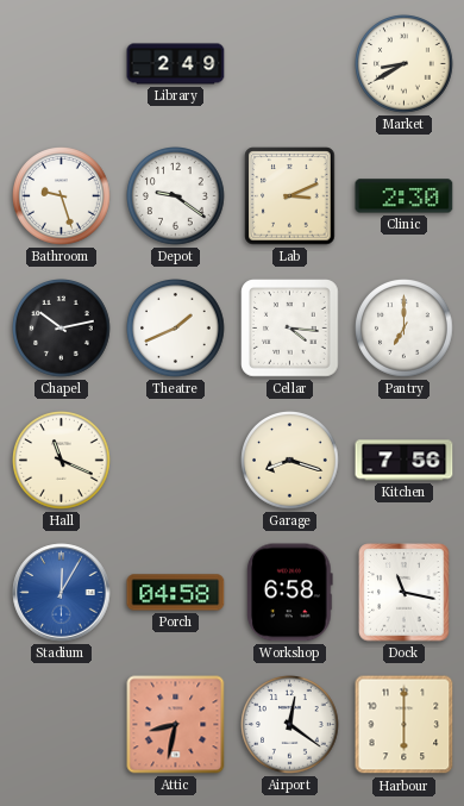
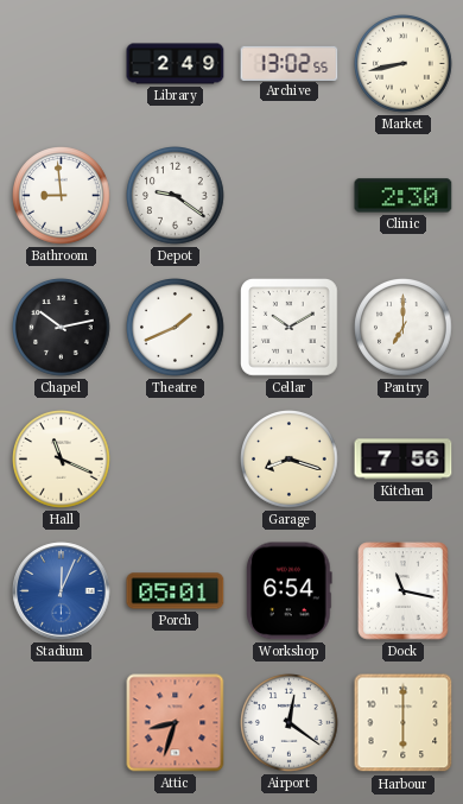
Archive: none -> 13:02
Market: 8:40 -> 8:43
Bathroom: 9:27 -> 8:59
Lab: 3:11 -> none
Cellar: 4:16 -> 10:10
Stadium: 12:05 -> 12:04
Porch: 04:58 -> 05:01
Workshop: 6:58 -> 6:54
Attic: 8:32 -> 8:33
